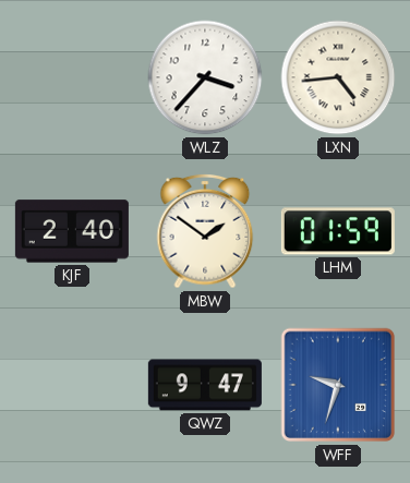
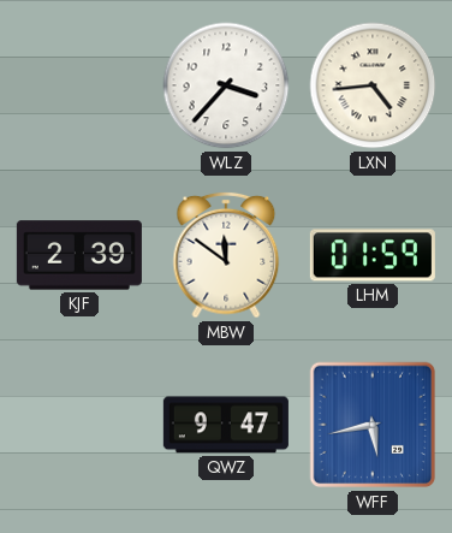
KJF: 2:40 -> 2:39
MBW: 1:51 -> 11:51
WFF: 9:33 -> 5:43
